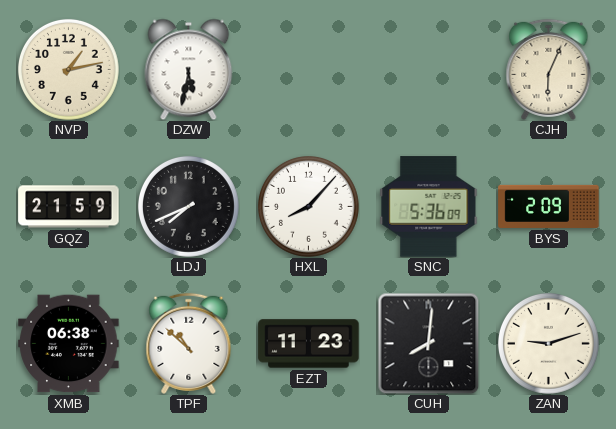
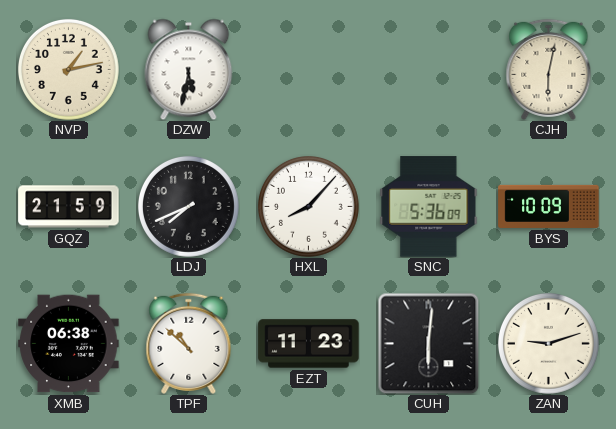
CJH: 6:04 -> 6:02
BYS: 2:09 -> 10:09
CUH: 8:01 -> 6:01
